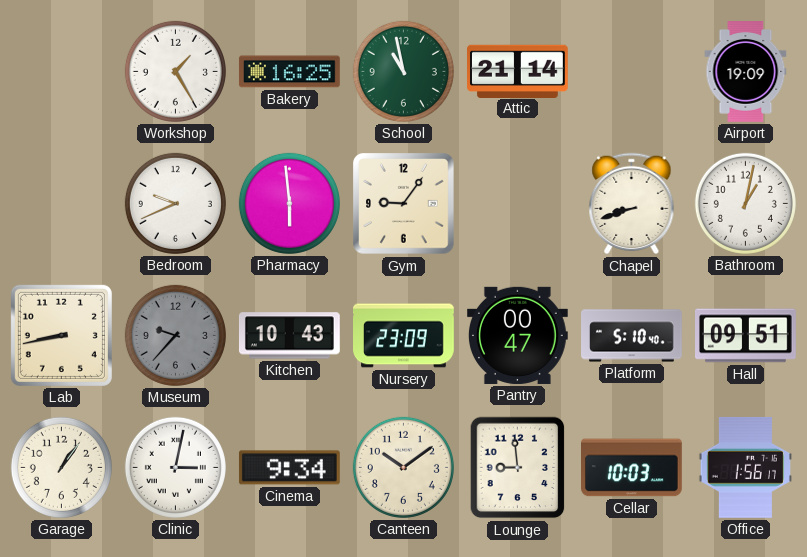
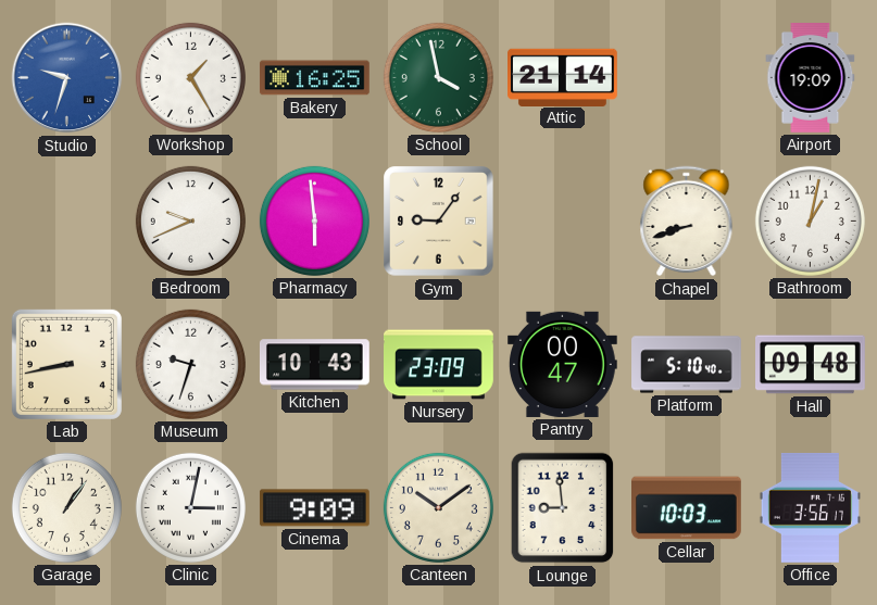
Studio: none -> 9:33
School: 10:58 -> 3:58
Museum: 9:37 -> 9:33
Museum dial: grey -> white
Hall: 09:51 -> 09:48
Cinema: 9:34 -> 9:09
Office: 1:56 -> 3:56
